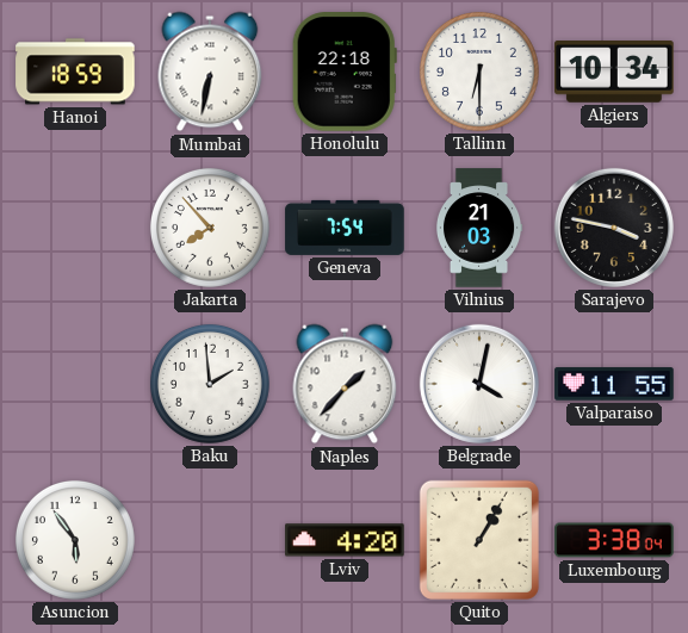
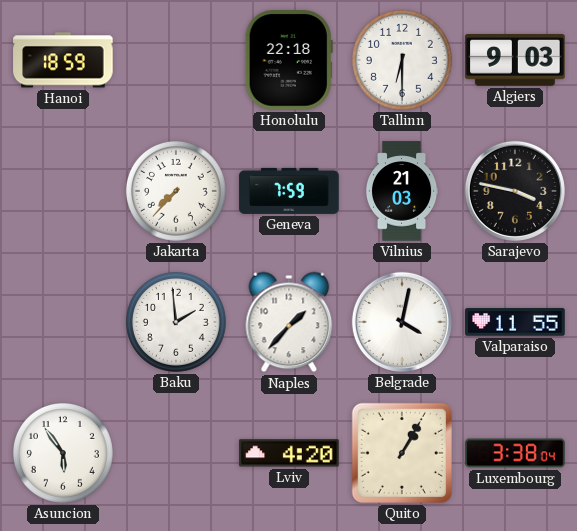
Mumbai: 6:32 -> none
Algiers: 10:34 -> 9:03
Jakarta: 7:53 -> 7:37
Geneva: 7:54 -> 7:59
